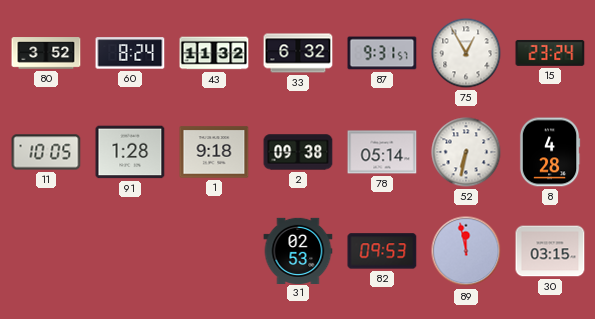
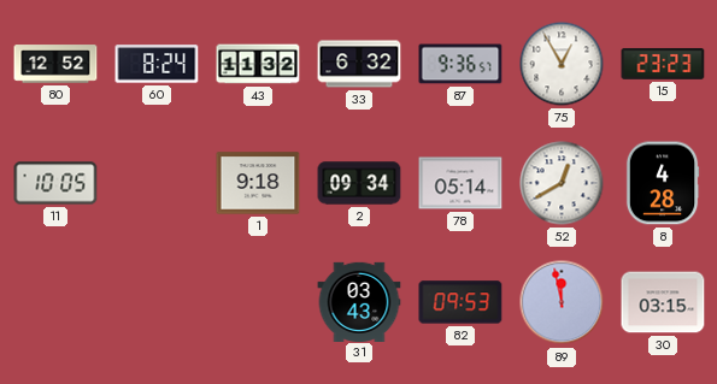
80: 3:52 -> 12:52
87: 9:31 -> 9:36
15: 23:24 -> 23:23
91: 1:28 -> none
2: 09:38 -> 09:34
52: 6:32 -> 12:40
31: 02:53 -> 03:43
